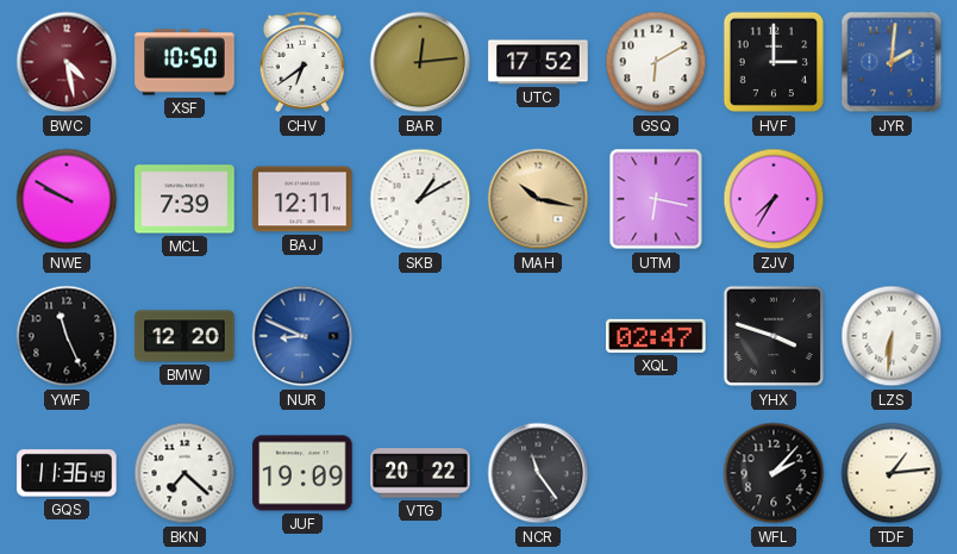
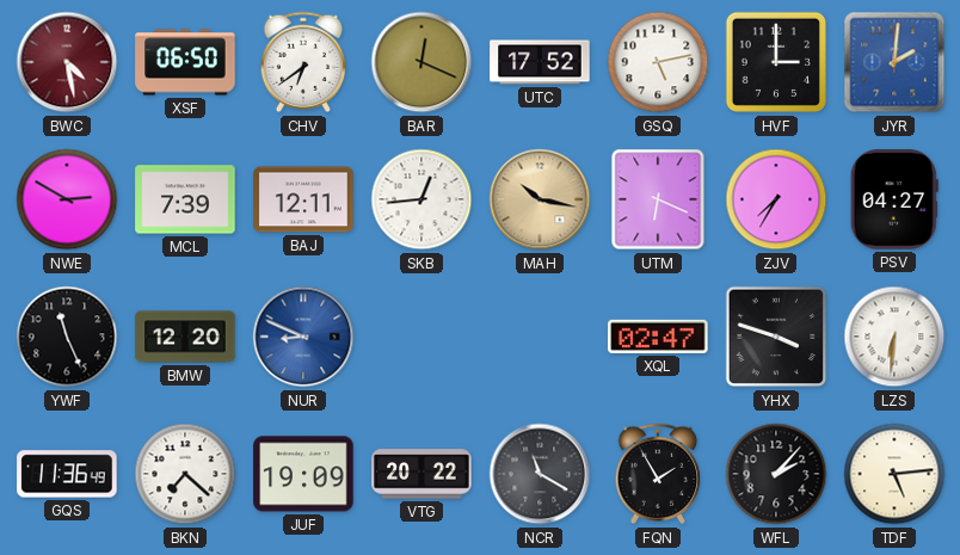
XSF: 10:50 -> 06:50
BAR: 12:14 -> 12:19
GSQ: 6:10 -> 5:13
NWE: 9:50 -> 2:50
SKB: 1:10 -> 12:44
UTM: 6:17 -> 6:19
PSV: none -> 04:27
NCR: 11:24 -> 11:20
FQN: none -> 1:55
TDF: 1:14 -> 5:14
